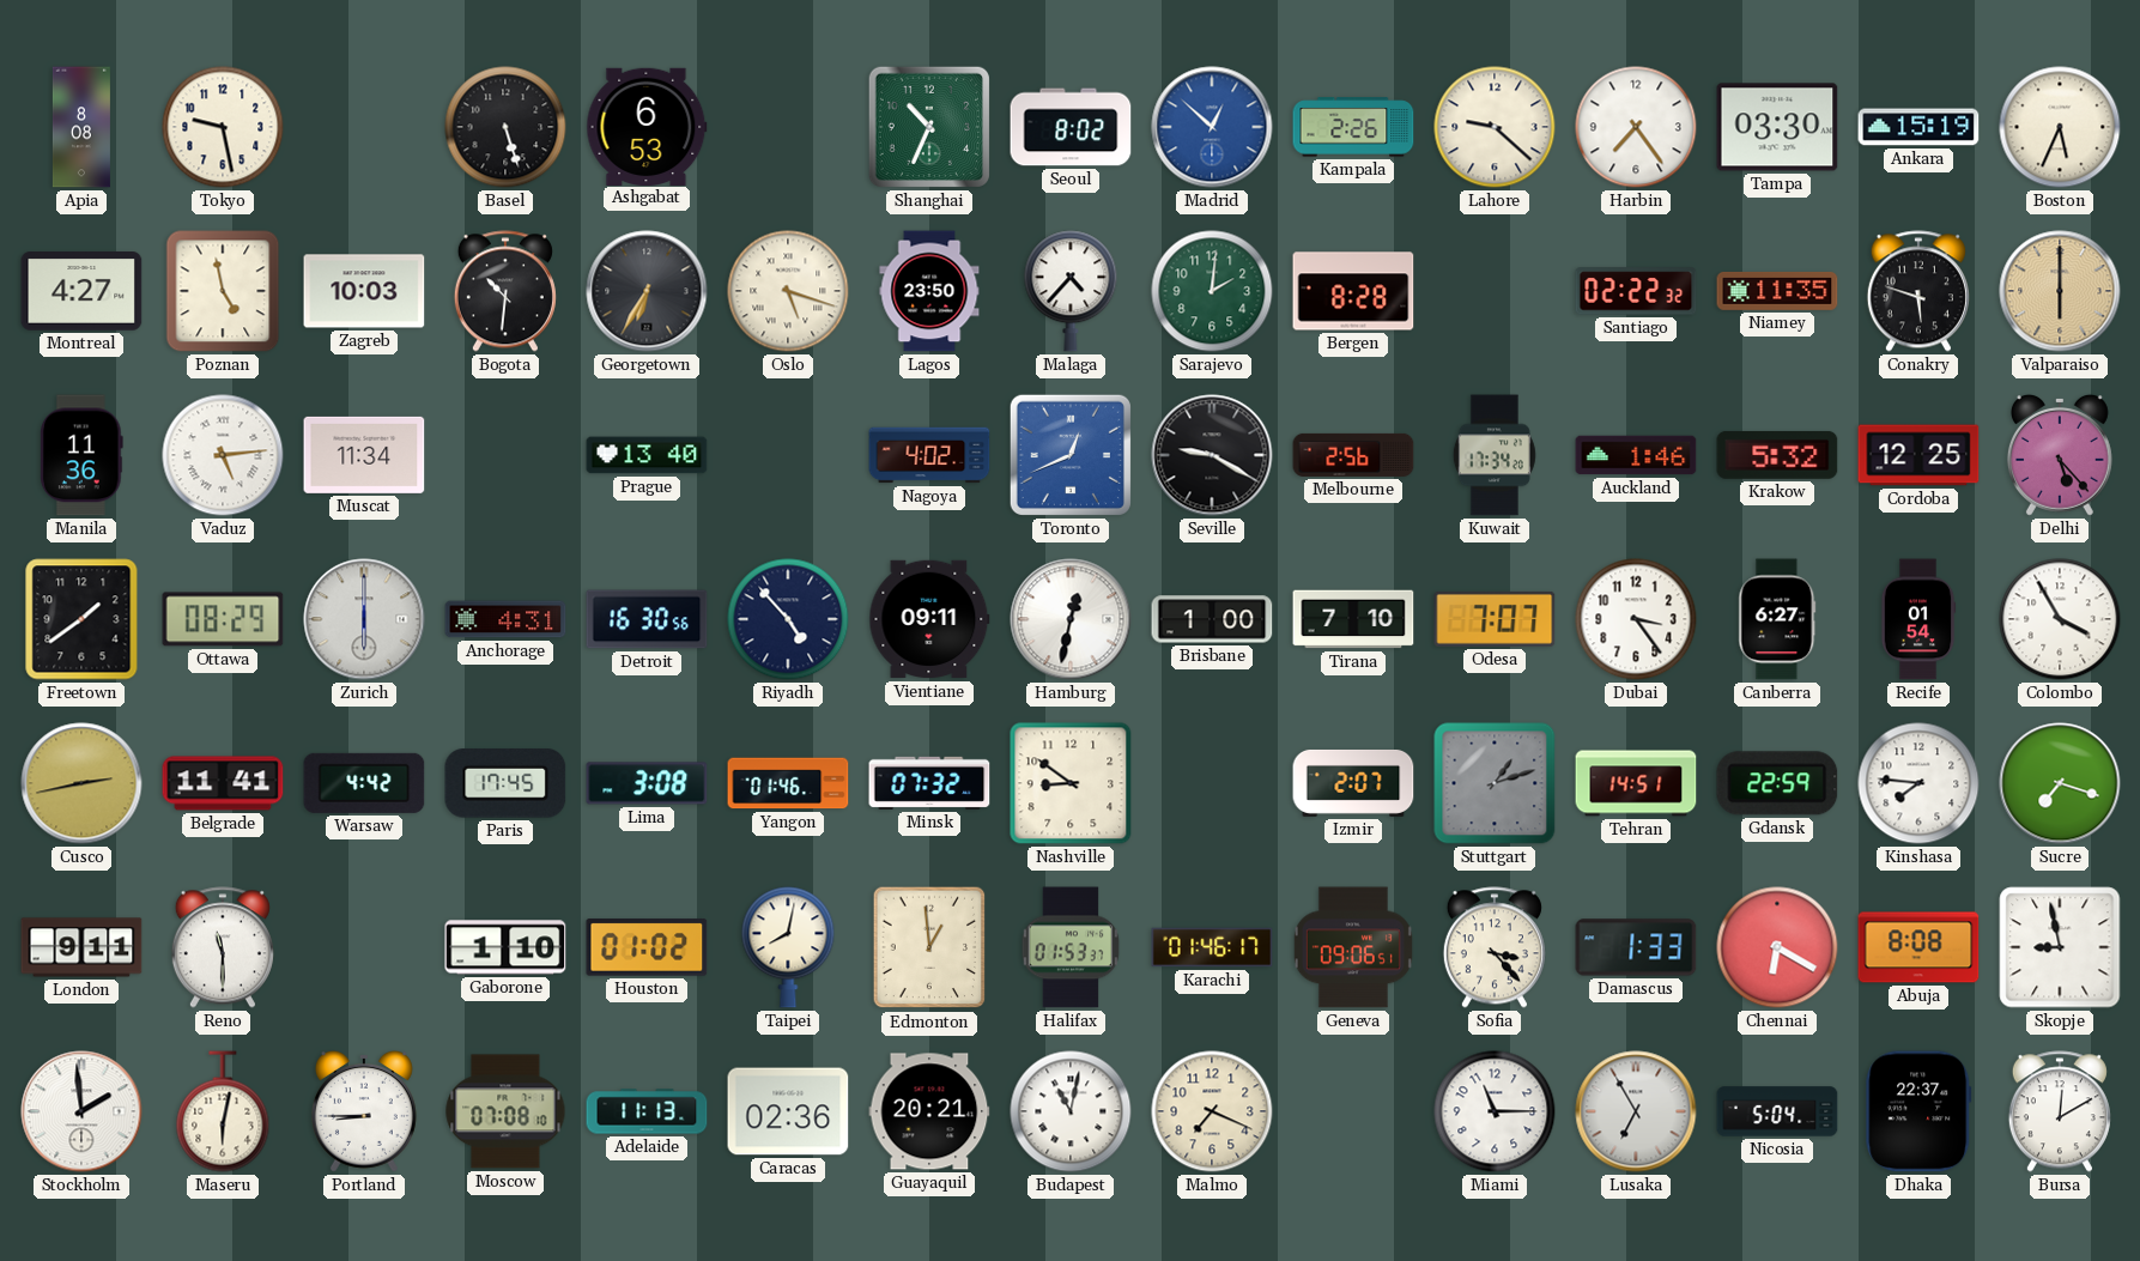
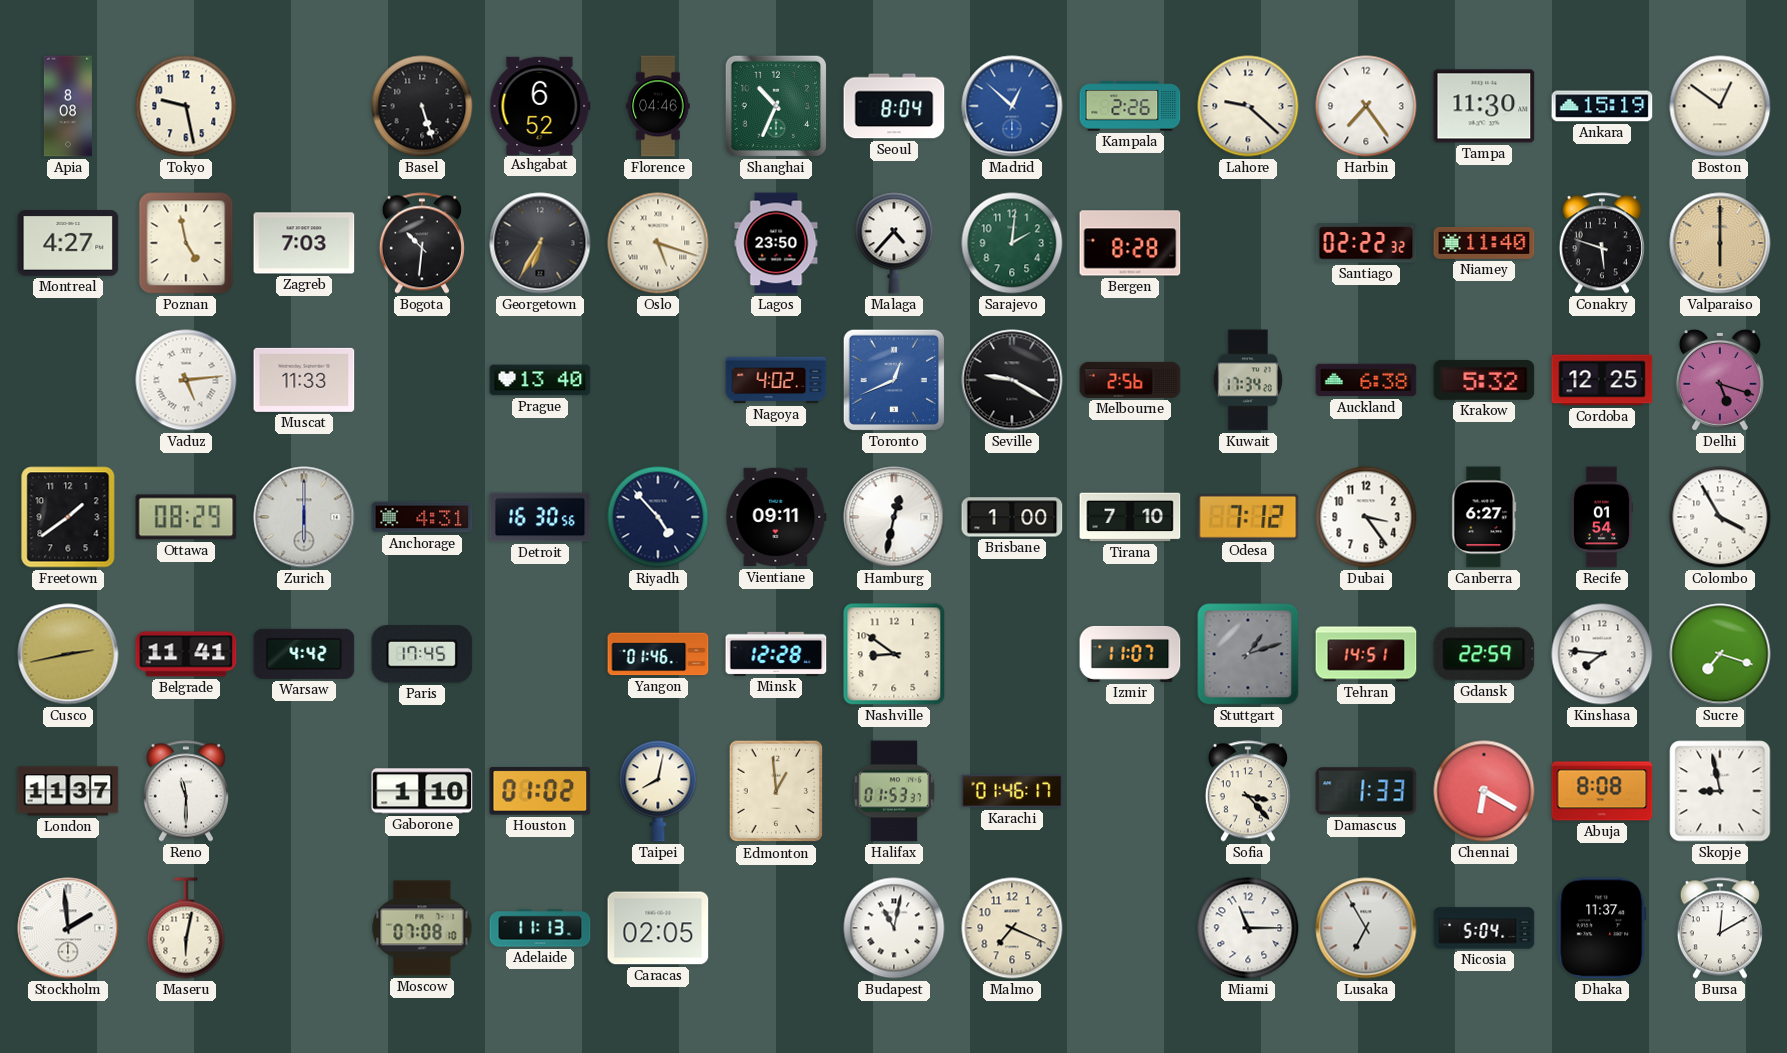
Ashgabat: 6:53 -> 6:52
Florence: none -> 04:46
Seoul: 8:02 -> 8:04
Tampa: 03:30 -> 11:30
Boston: 5:34 -> 12:51
Zagreb: 10:03 -> 7:03
Niamey: 11:35 -> 11:40
Manila: 11:36 -> none
Muscat: 11:34 -> 11:33
Auckland: 1:46 -> 6:38
Delhi: 5:23 -> 5:18
Odesa: 7:07 -> 7:12
Lima: 3:08 -> none
Minsk: 07:32 -> 12:28
Izmir: 2:07 -> 11:07
London: 9:11 -> 11:37
Geneva: 09:06 -> none
Portland: 8:45 -> none
Caracas: 02:36 -> 02:05
Guayaquil: 20:21 -> none
Dhaka: 22:37 -> 11:37
